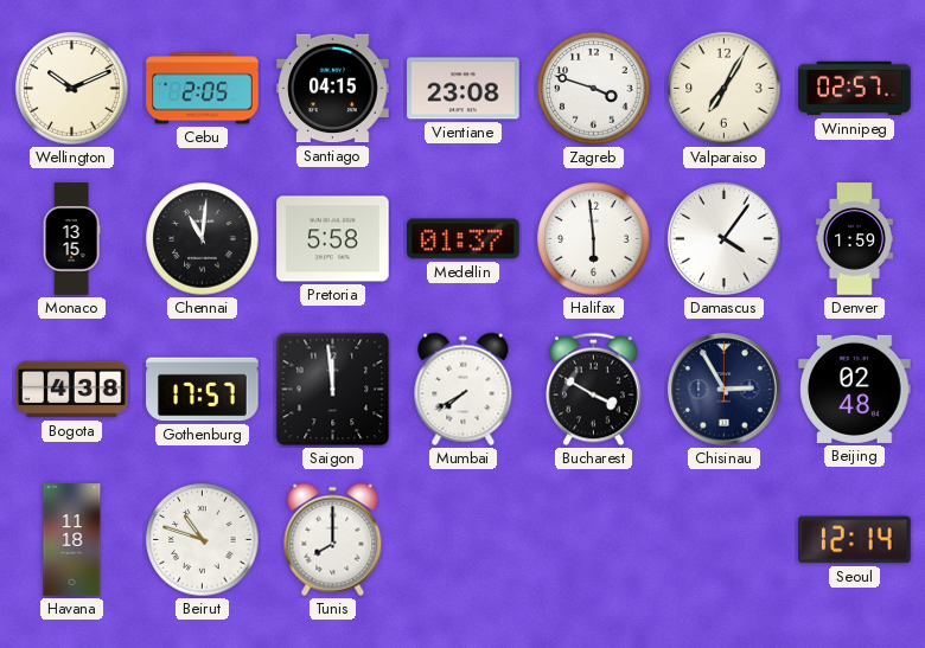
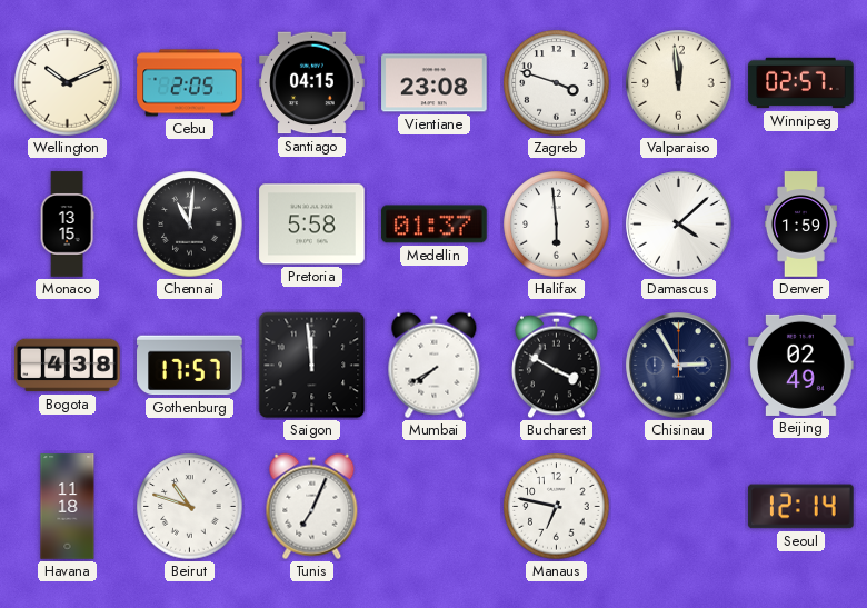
Valparaiso: 7:05 -> 11:59
Damascus: 4:06 -> 4:08
Beijing: 02:48 -> 02:49
Tunis: 8:00 -> 7:04
Manaus: none -> 6:47
